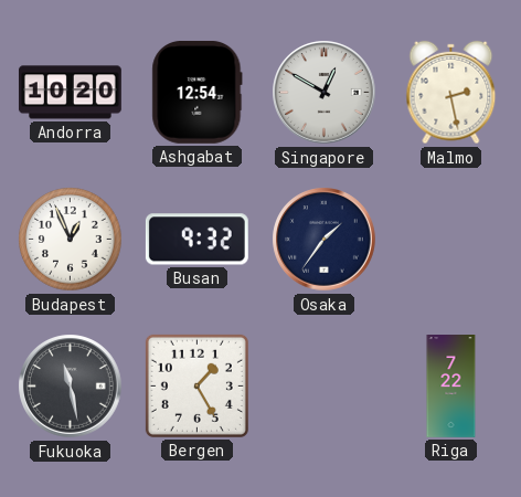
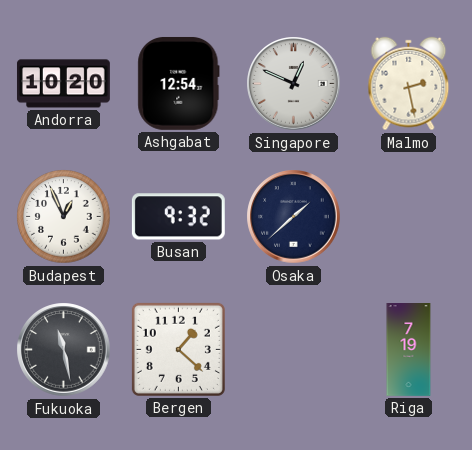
Singapore: 12:50 -> 12:49
Osaka: 1:36 -> 1:38
Bergen: 1:25 -> 1:22
Riga: 7:22 -> 7:19
